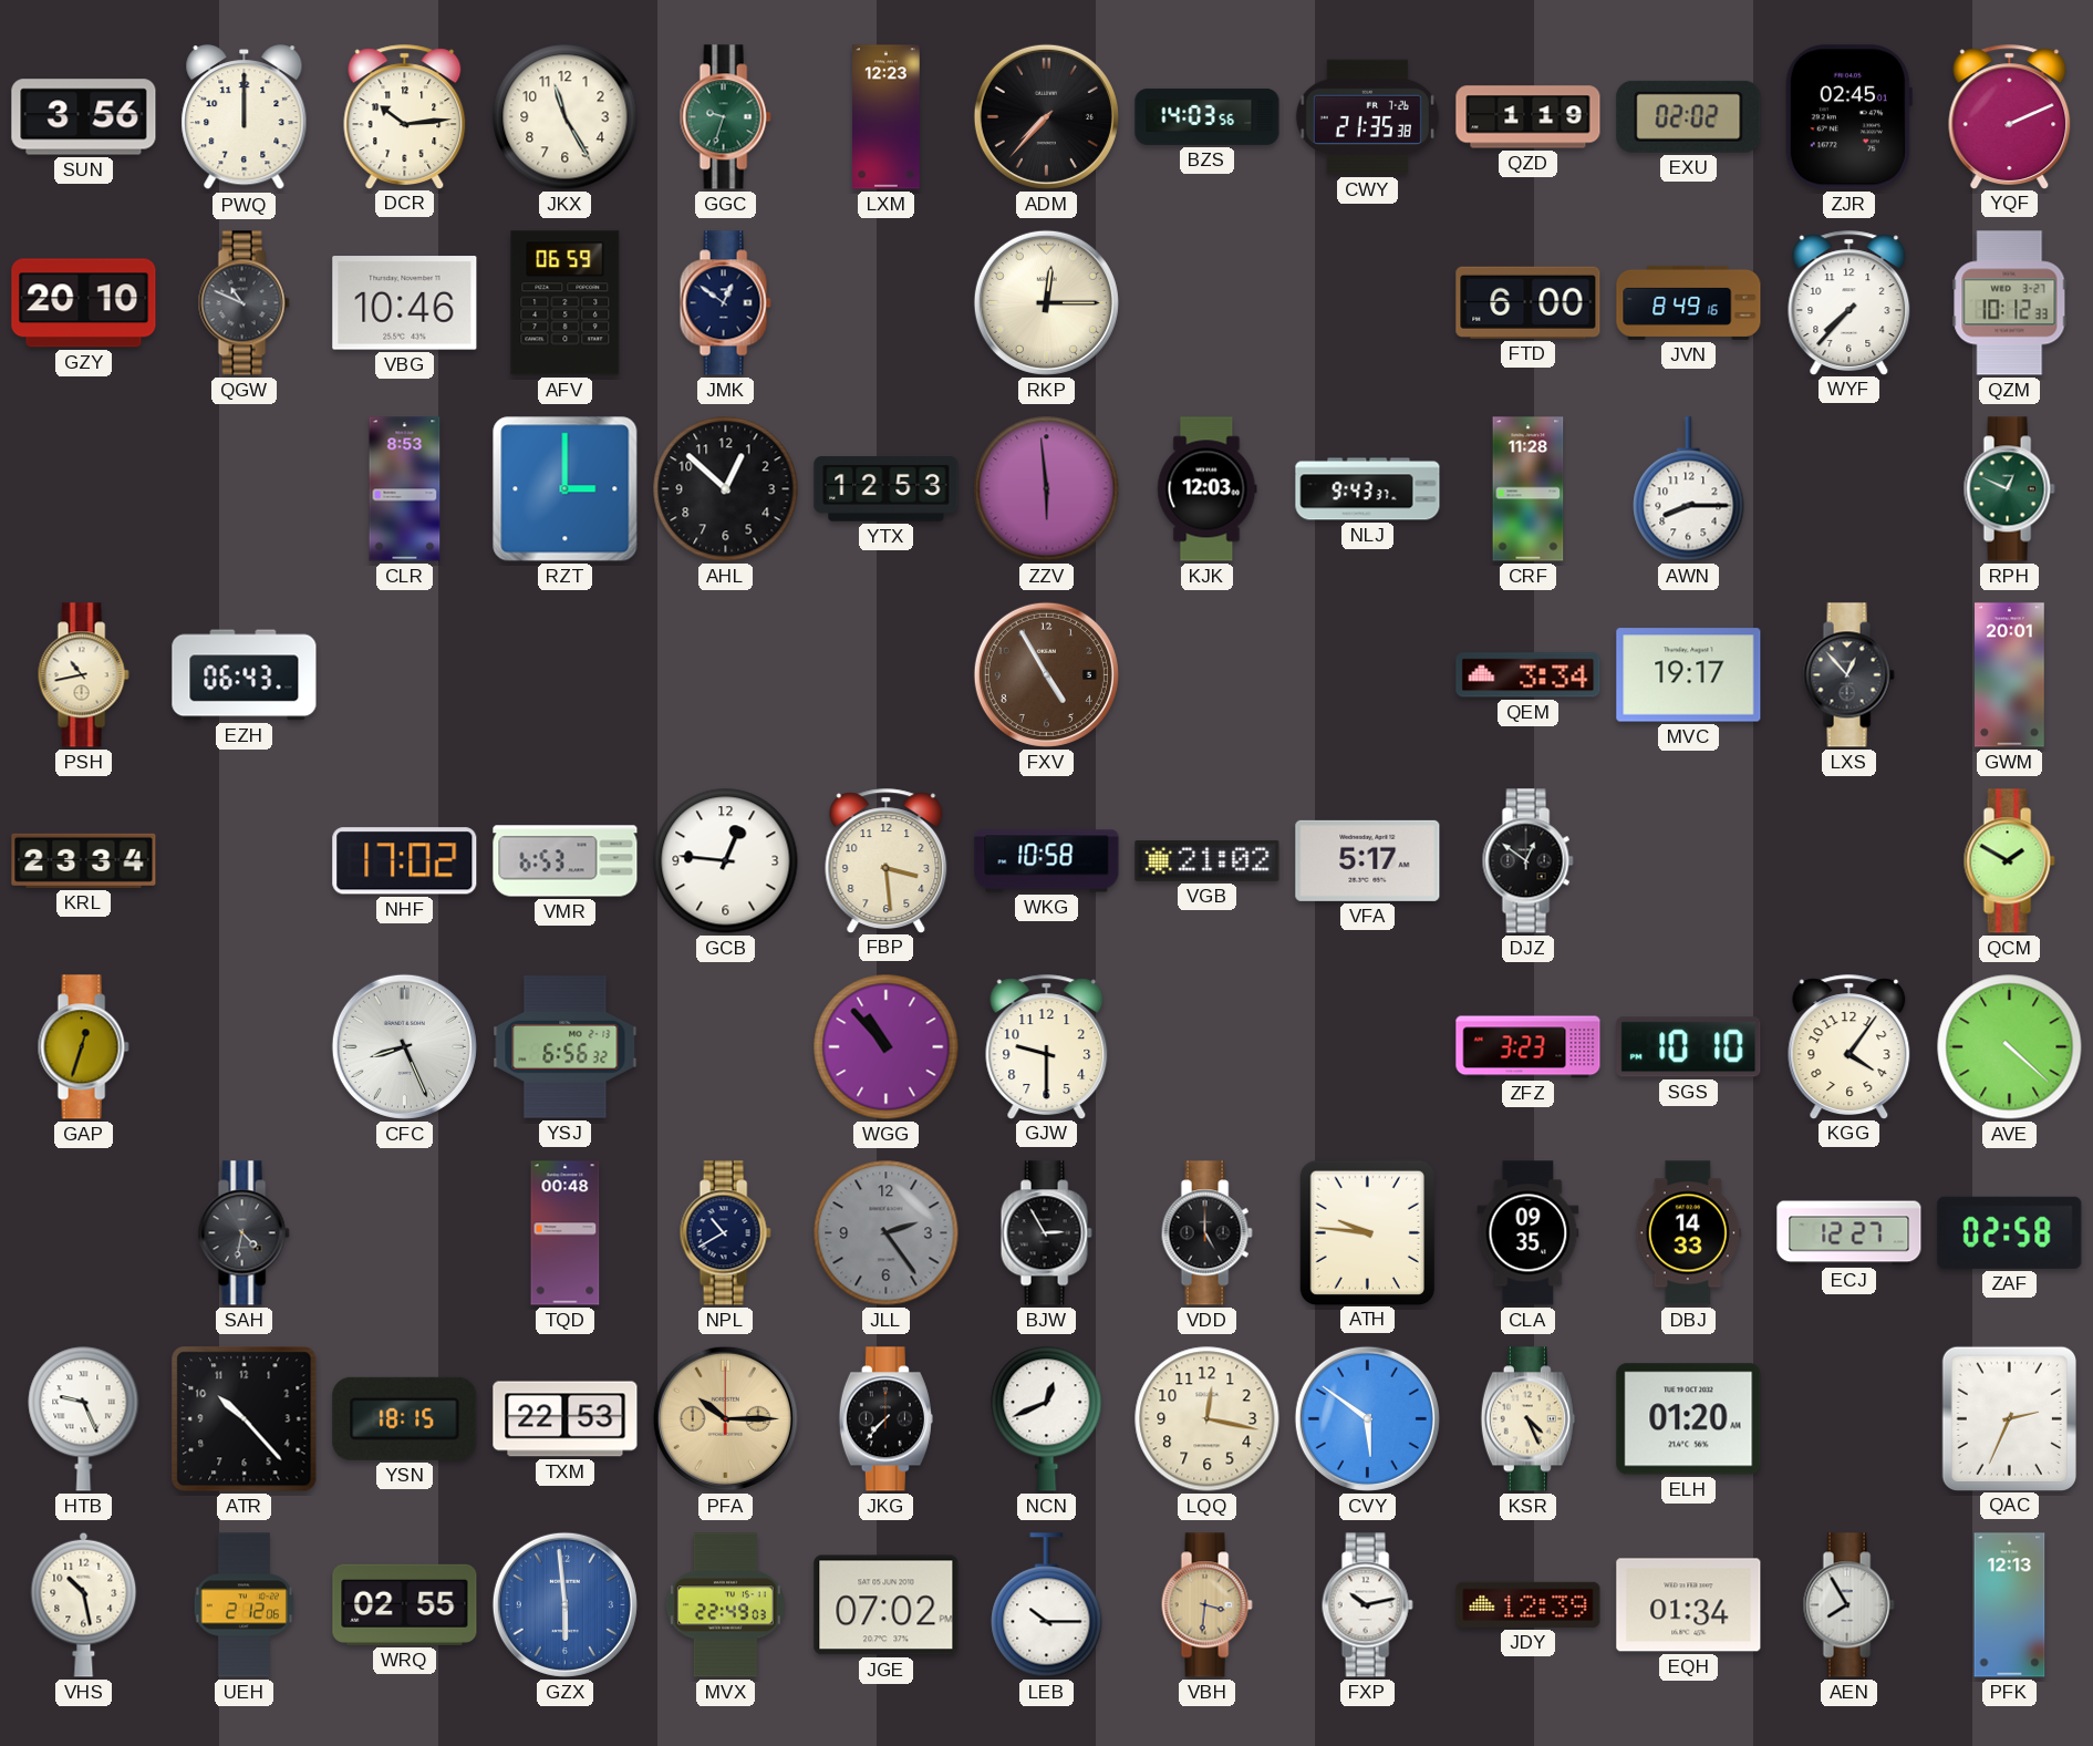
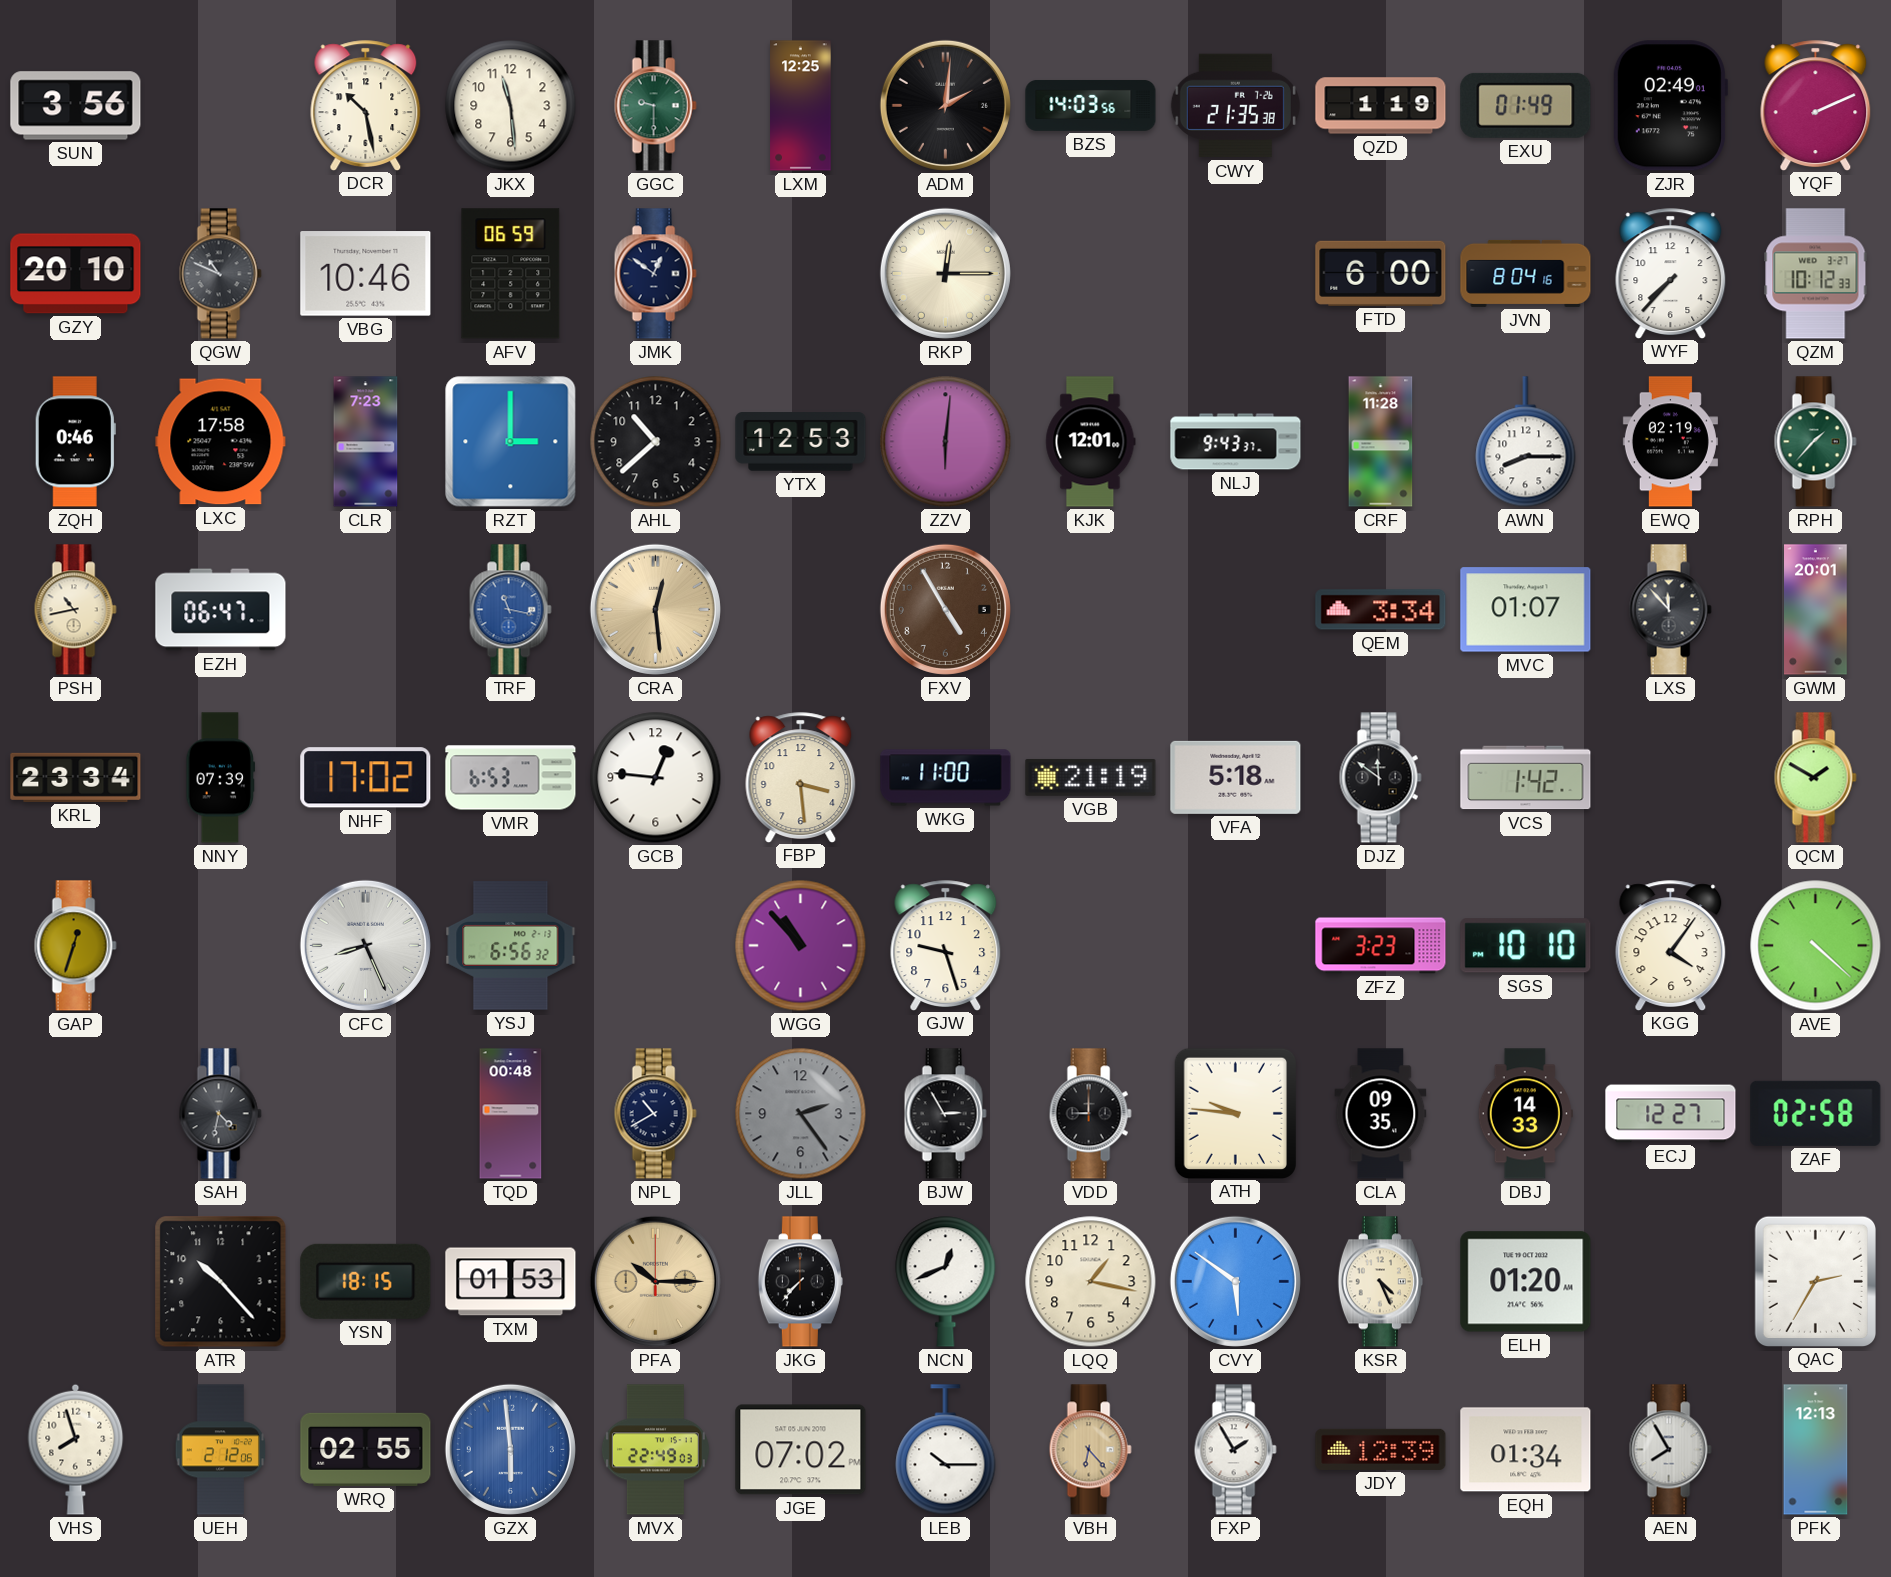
PWQ: 12:00 -> none
DCR: 10:14 -> 10:28
JKX: 11:25 -> 11:29
GGC: 9:33 -> 9:30
LXM: 12:23 -> 12:25
ADM: 7:37 -> 2:01
EXU: 02:02 -> 01:49
ZJR: 02:45 -> 02:49
JVN: 8:49 -> 8:04
ZQH: none -> 0:46
LXC: none -> 17:58
CLR: 8:53 -> 7:23
AHL: 12:52 -> 10:38
ZZV: 5:59 -> 6:01
KJK: 12:03 -> 12:01
EWQ: none -> 02:19
RPH: 12:49 -> 1:37
EZH: 06:43 -> 06:47
TRF: none -> 11:17
CRA: none -> 12:29
MVC: 19:17 -> 01:07
LXS: 12:53 -> 11:53
NNY: none -> 07:39
WKG: 10:58 -> 11:00
VGB: 21:02 -> 21:19
VFA: 5:17 -> 5:18
DJZ: 12:51 -> 11:51
VCS: none -> 1:42
GJW: 9:30 -> 9:27
VDD: 5:00 -> 9:00
HTB: 9:26 -> none
TXM: 22:53 -> 01:53
LQQ: 12:17 -> 1:17
QAC: 2:34 -> 2:35
VHS: 10:28 -> 7:57
VBH: 3:31 -> 6:23
FXP: 10:13 -> 1:55
